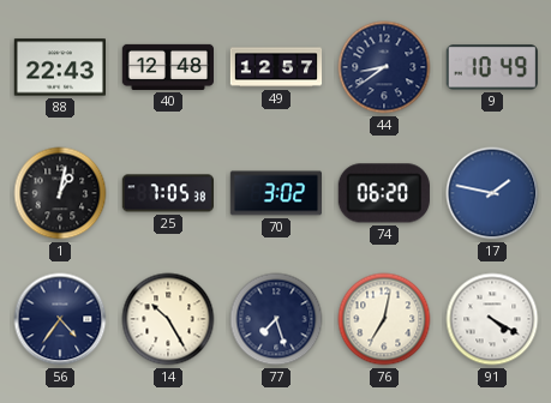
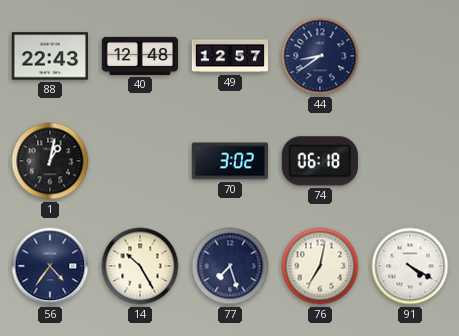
9: 10:49 -> none
25: 7:05 -> none
74: 06:20 -> 06:18
17: 1:47 -> none
